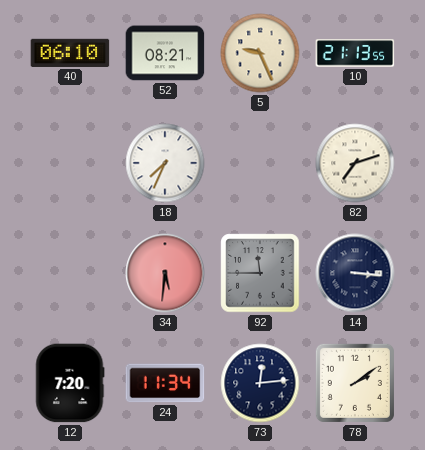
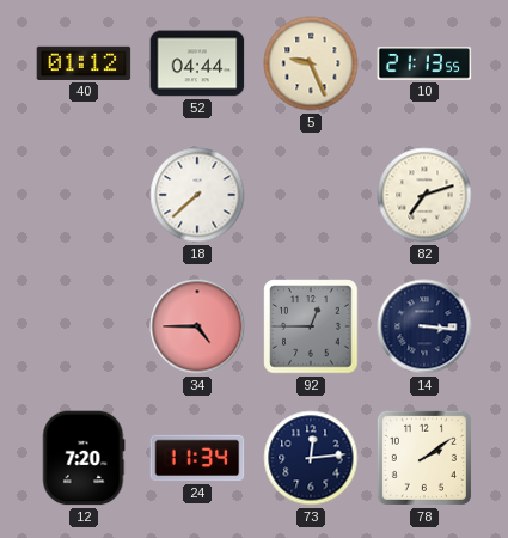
40: 06:10 -> 01:12
52: 08:21 -> 04:44
18: 7:34 -> 7:38
34: 5:31 -> 4:45
92: 11:45 -> 12:45
